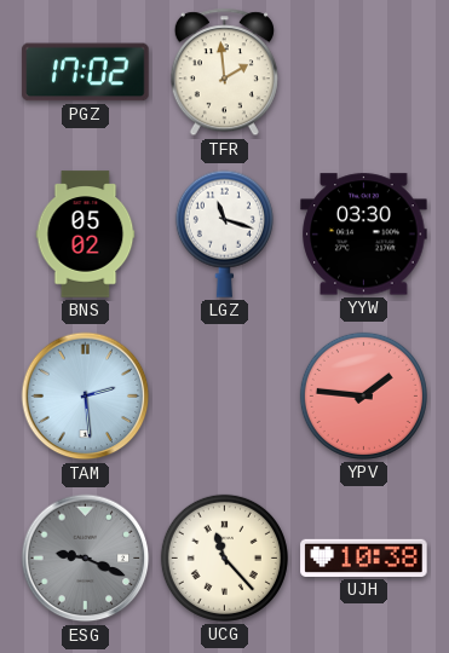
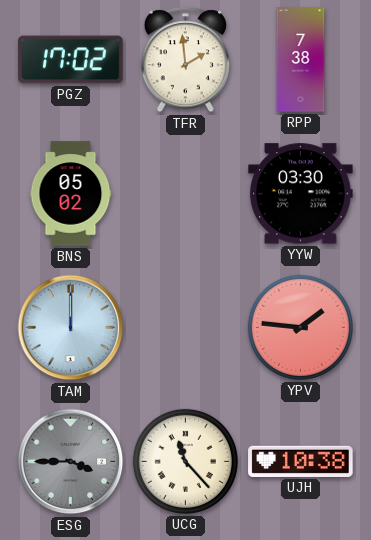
RPP: none -> 7:38
LGZ: 11:18 -> none
TAM: 2:29 -> 12:00
ESG: 9:19 -> 3:45
